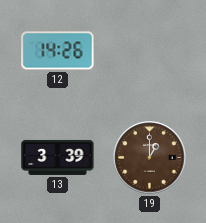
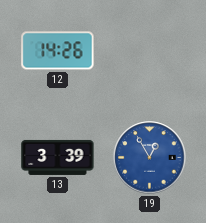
19: 1:00 -> 12:55
19 dial: brown -> blue
